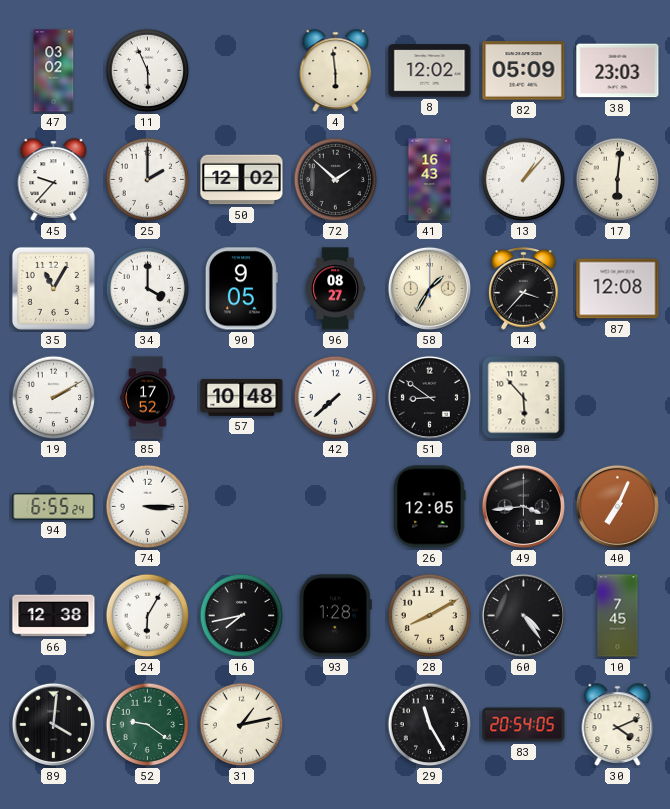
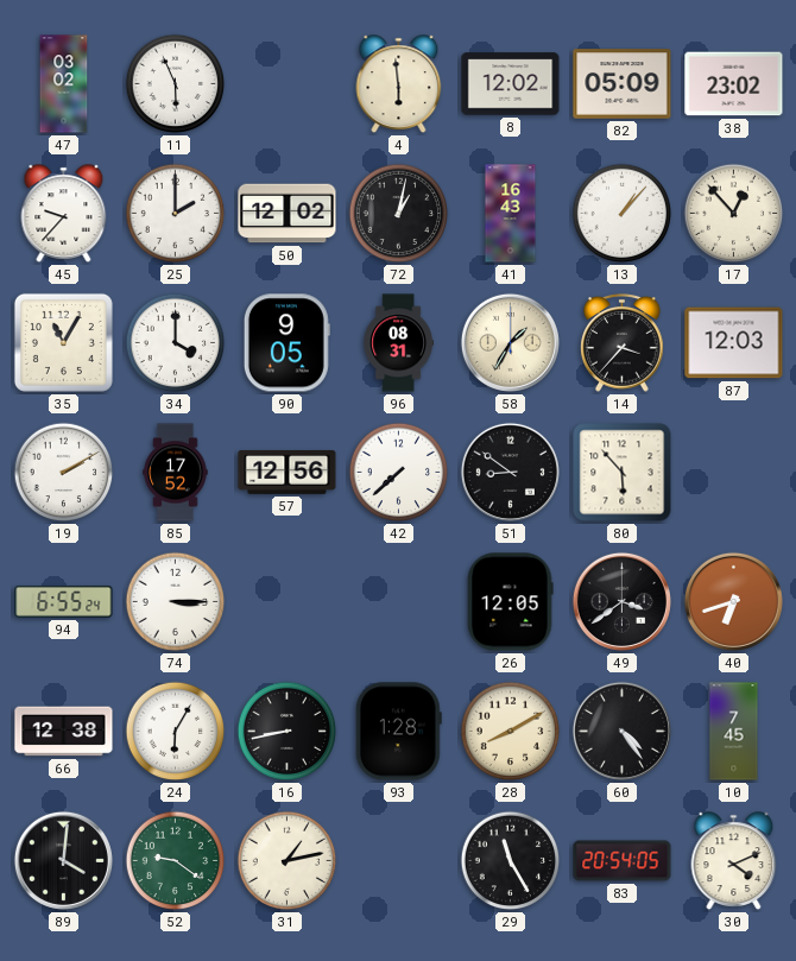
38: 23:03 -> 23:02
72: 1:52 -> 1:02
17: 6:01 -> 12:53
96: 08:27 -> 08:31
87: 12:08 -> 12:03
57: 10:48 -> 12:56
49: 3:44 -> 3:39
40: 7:04 -> 6:42
16: 7:43 -> 8:43
